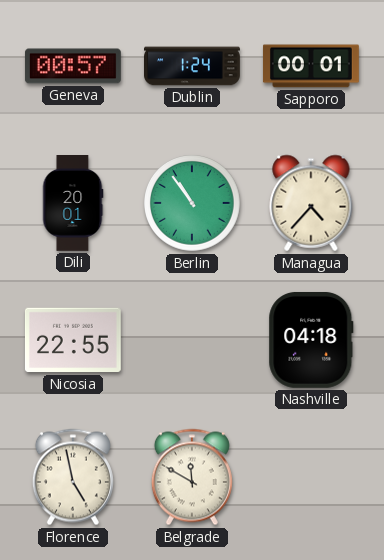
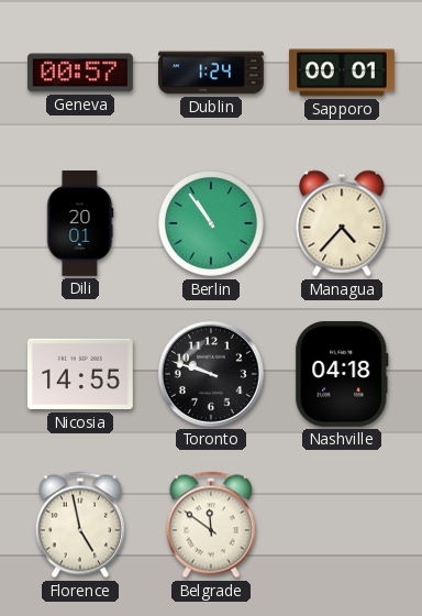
Nicosia: 22:55 -> 14:55
Toronto: none -> 9:48
Belgrade: 11:50 -> 11:51
